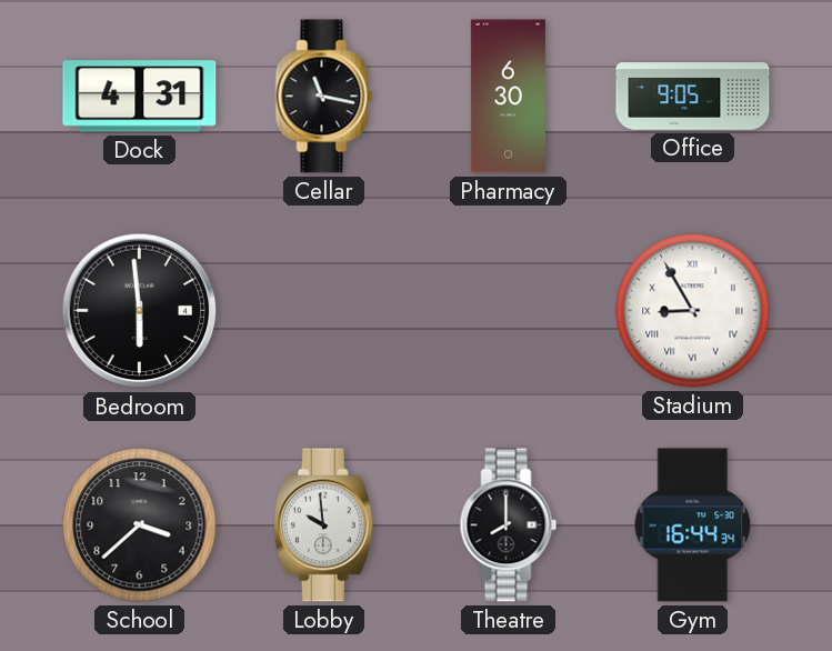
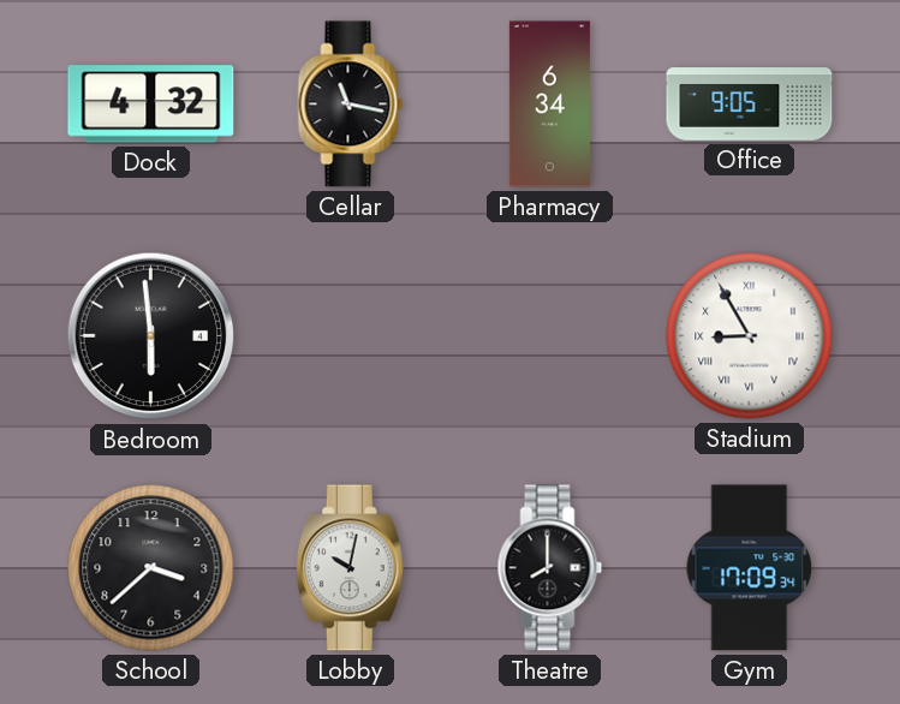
Dock: 4:31 -> 4:32
Pharmacy: 6:30 -> 6:34
Lobby: 9:59 -> 10:02
Gym: 16:44 -> 17:09
